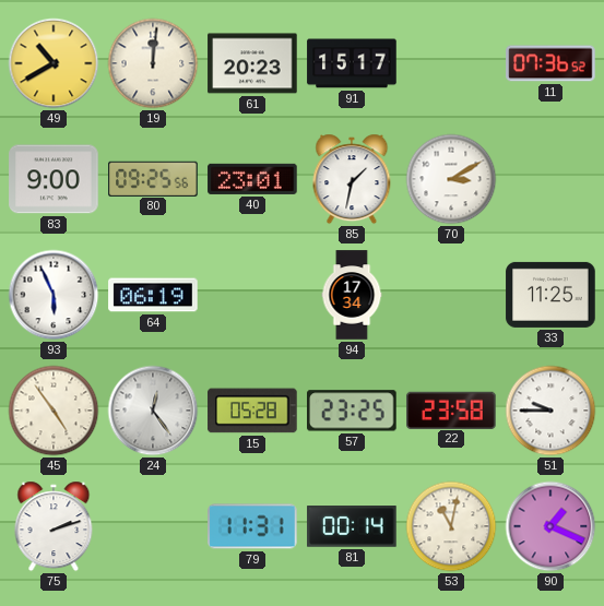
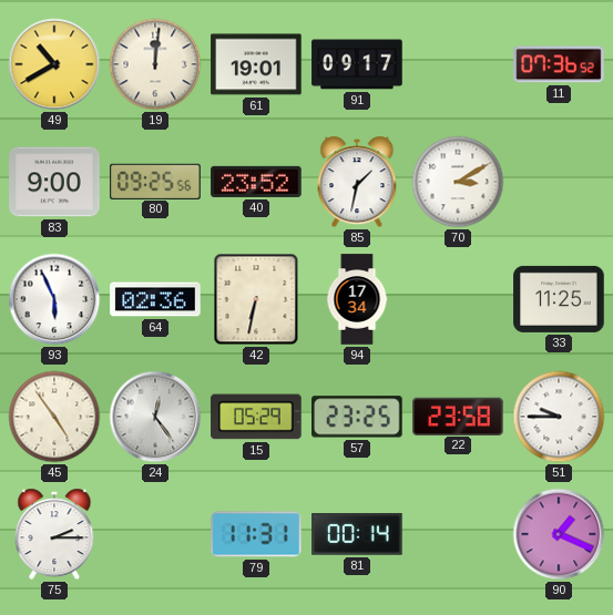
61: 20:23 -> 19:01
91: 15:17 -> 09:17
40: 23:01 -> 23:52
64: 06:19 -> 02:36
42: none -> 6:32
15: 05:28 -> 05:29
75: 2:12 -> 2:15
53: 11:02 -> none
